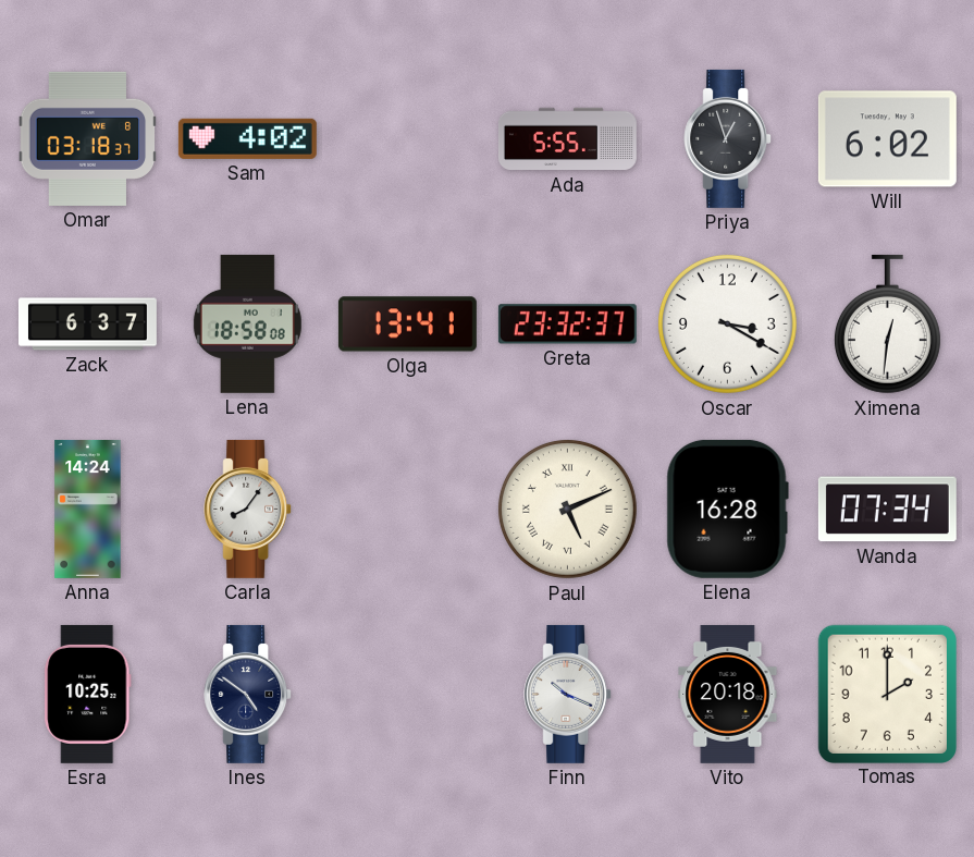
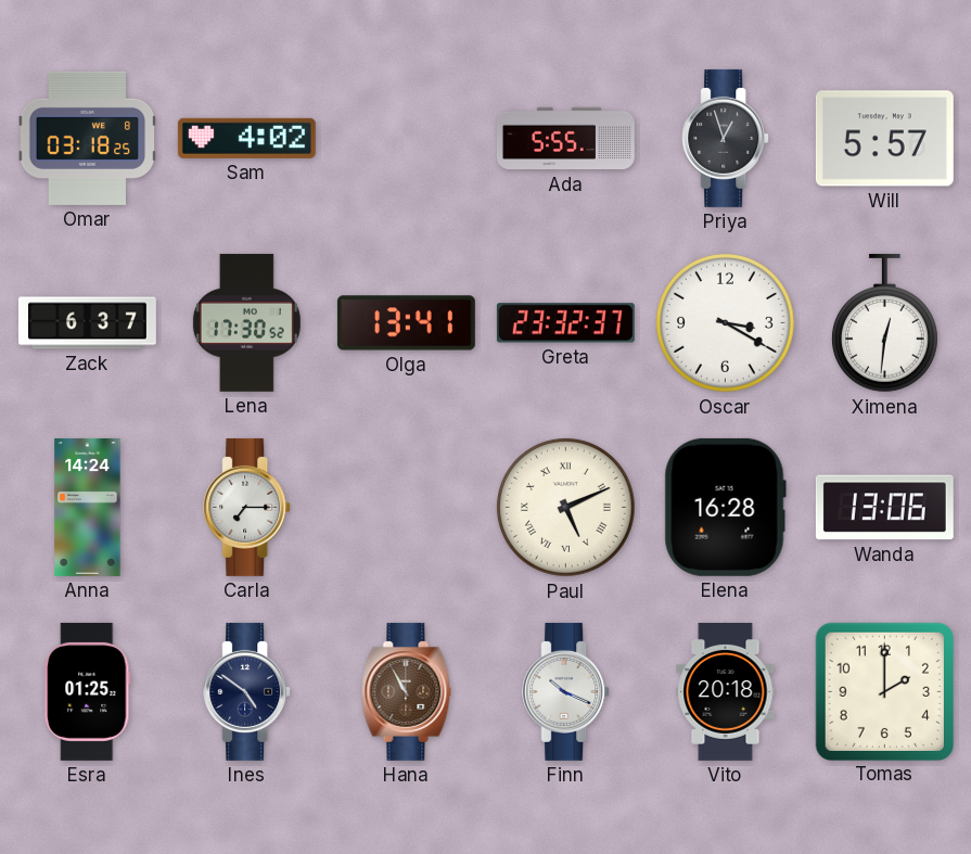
Omar: 03:18:37 -> 03:18:25
Will: 6:02 -> 5:57
Lena: 18:58 -> 17:30
Carla: 8:06 -> 7:15
Wanda: 07:34 -> 13:06
Esra: 10:25 -> 01:25
Hana: none -> 10:55
